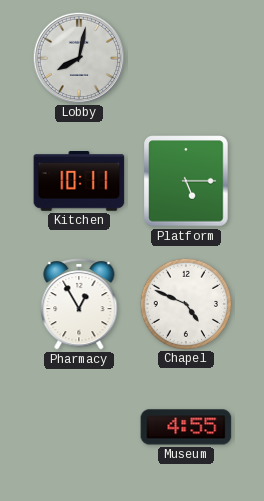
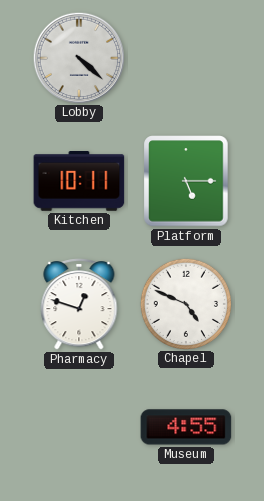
Lobby: 8:02 -> 4:22
Pharmacy: 12:55 -> 12:48
